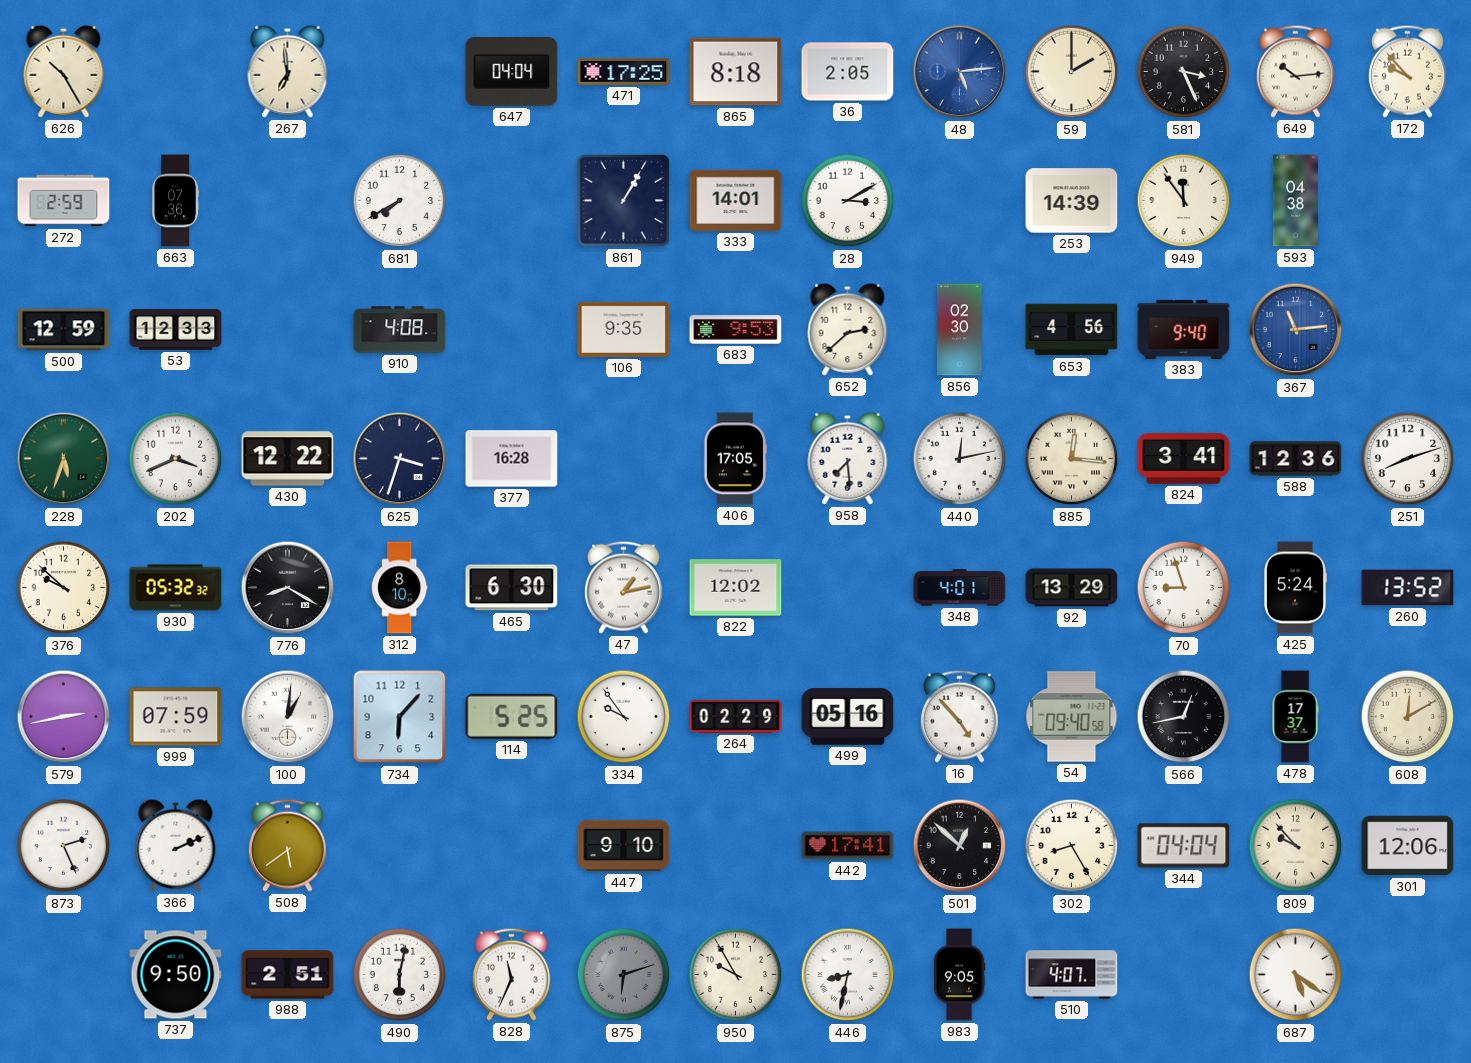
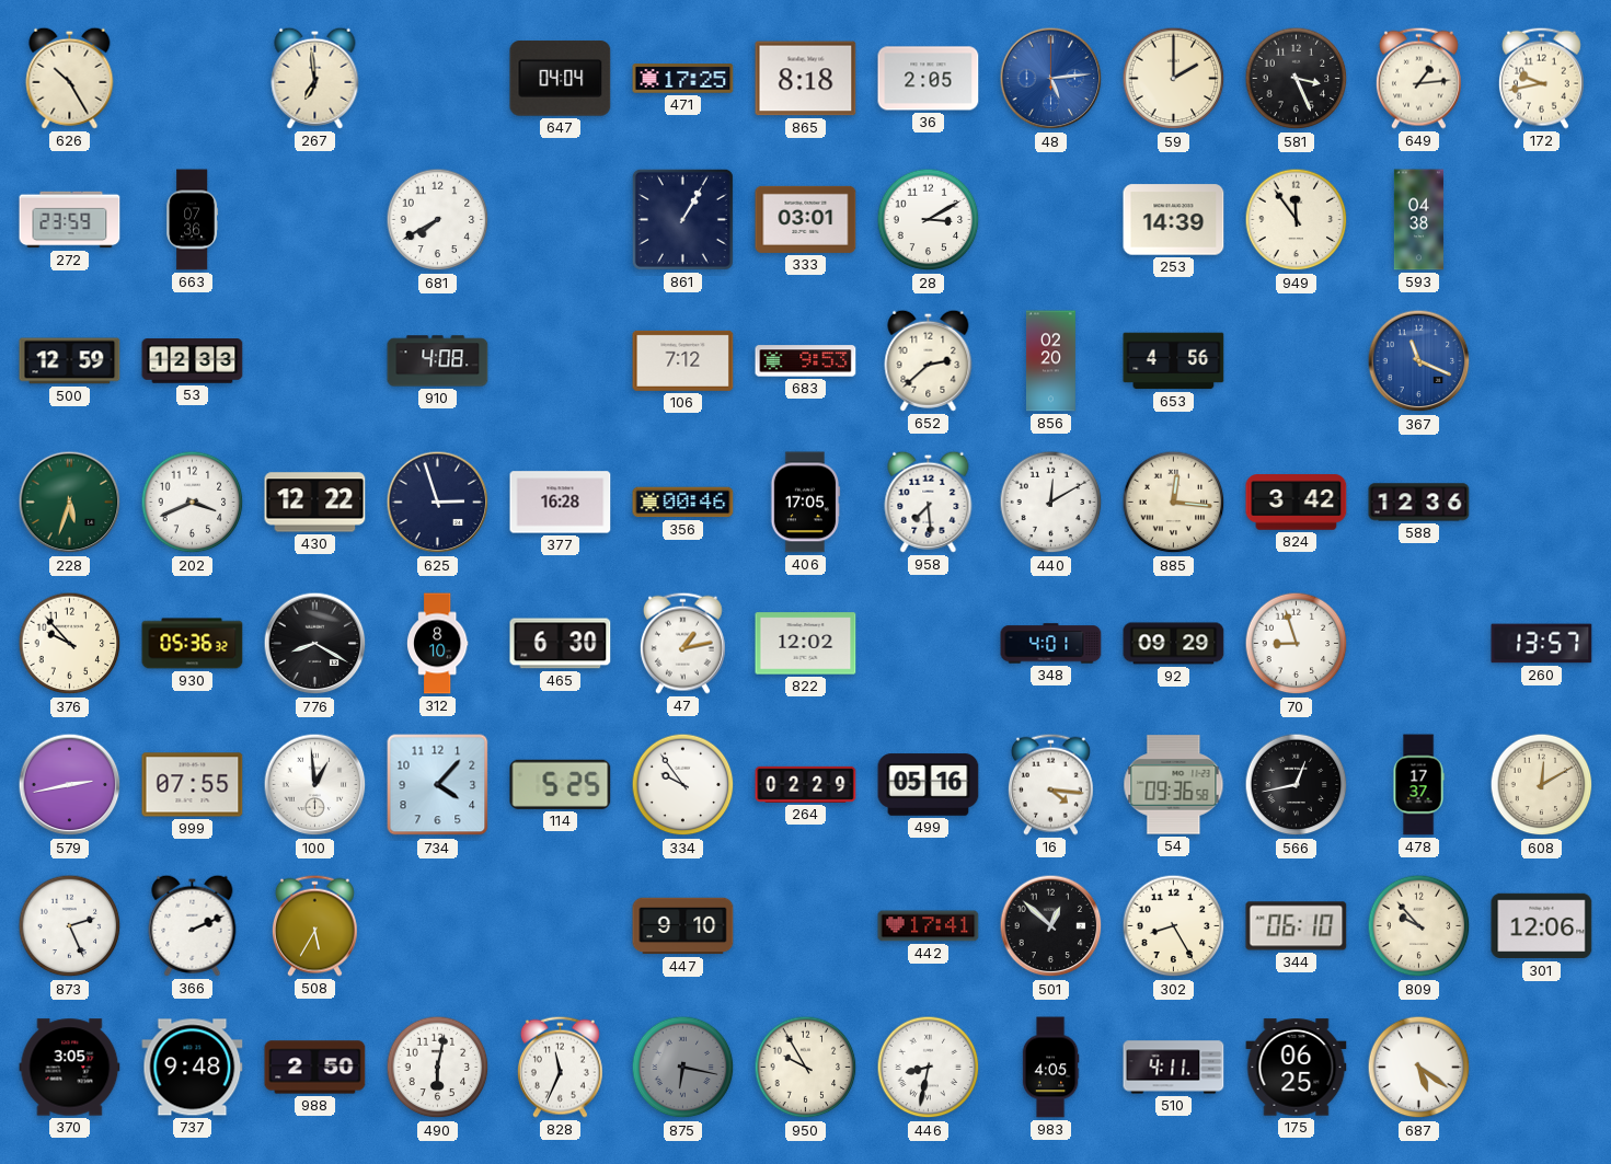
649: 10:14 -> 1:14
172: 9:53 -> 9:43
272: 2:59 -> 23:59
333: 14:01 -> 03:01
106: 9:35 -> 7:12
856: 02:30 -> 02:20
383: 9:40 -> none
367: 11:14 -> 11:19
625: 3:33 -> 2:57
356: none -> 00:46
440: 12:13 -> 12:10
824: 3:41 -> 3:42
251: 8:12 -> none
376: 9:52 -> 9:53
930: 05:32 -> 05:36
92: 13:29 -> 09:29
425: 5:24 -> none
260: 13:52 -> 13:57
999: 07:59 -> 07:55
100: 1:01 -> 12:59
734: 6:07 -> 4:07
16: 4:53 -> 4:16
54: 09:40 -> 09:36
508: 5:39 -> 5:35
344: 04:04 -> 06:10
370: none -> 3:05
737: 9:50 -> 9:48
988: 2:51 -> 2:50
875: 6:12 -> 6:17
983: 9:05 -> 4:05
510: 4:07 -> 4:11
175: none -> 06:25
